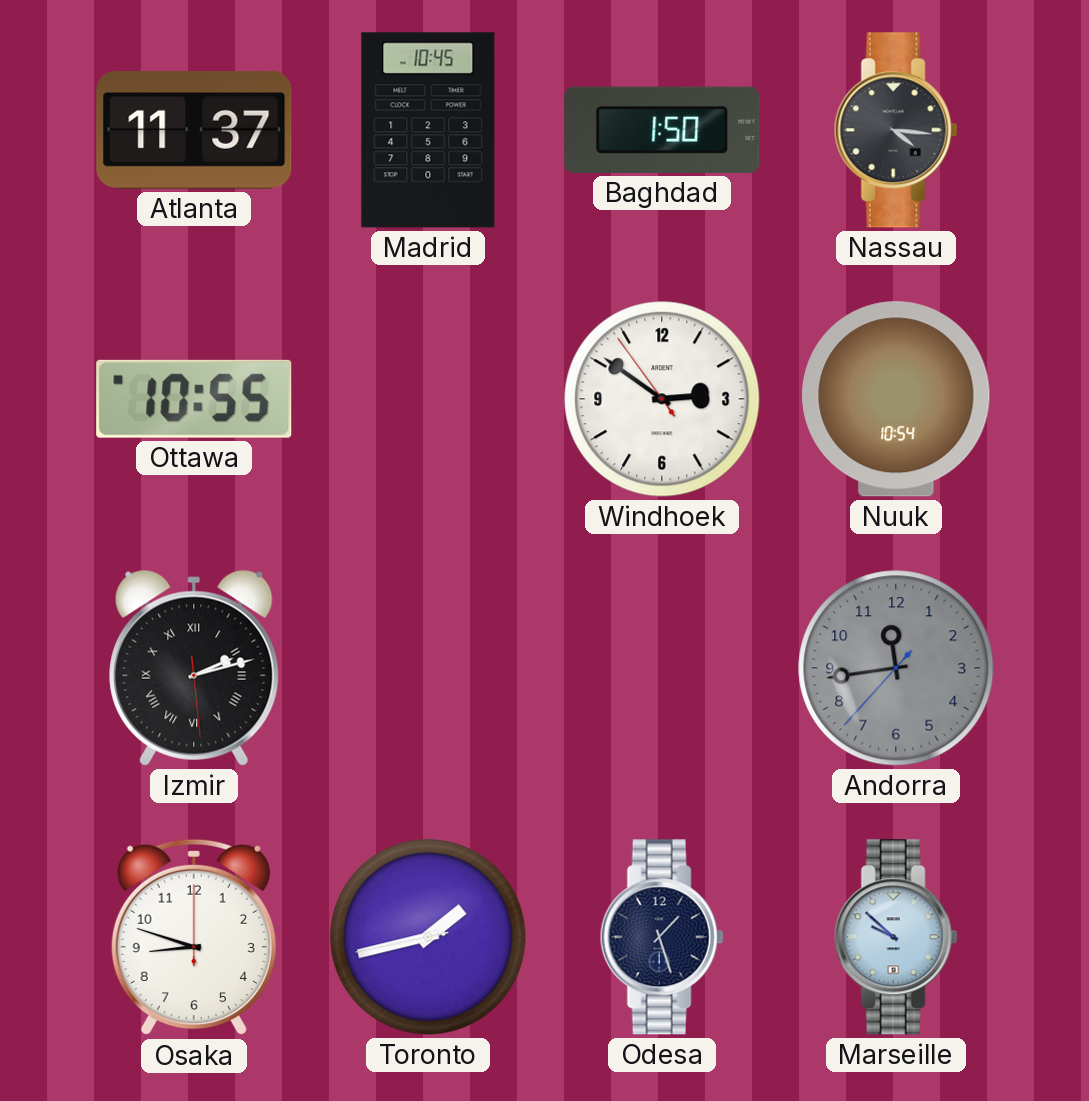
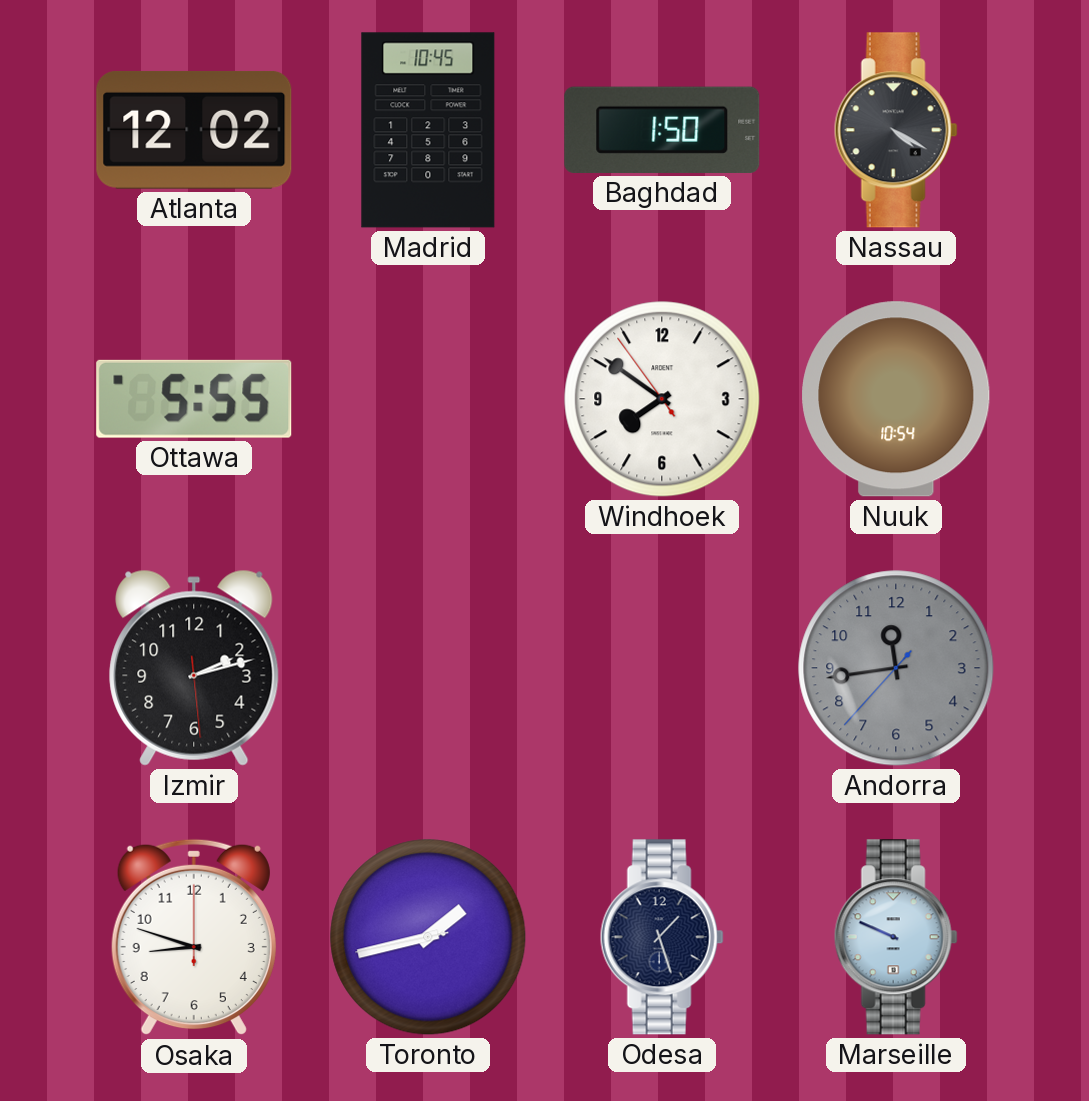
Atlanta: 11:37 -> 12:02
Nassau: 4:16 -> 4:20
Ottawa: 10:55 -> 5:55
Windhoek: 2:50 -> 7:50
Izmir numerals: Roman -> Arabic
Marseille: 9:52 -> 9:49
